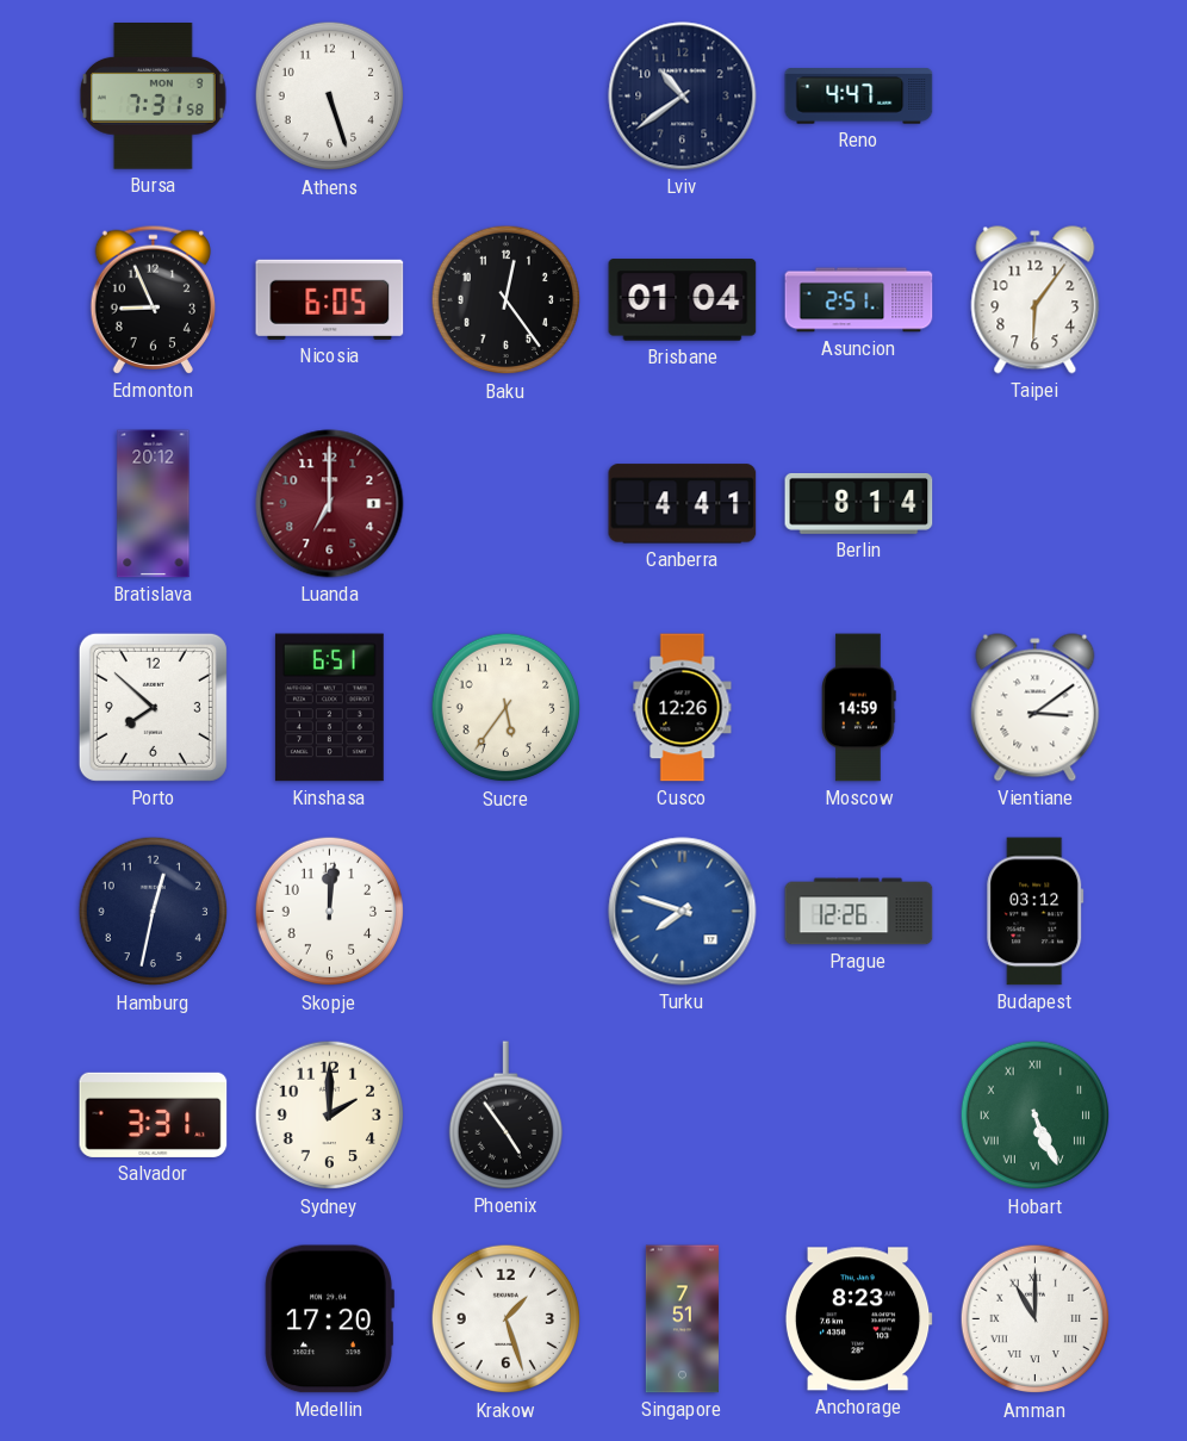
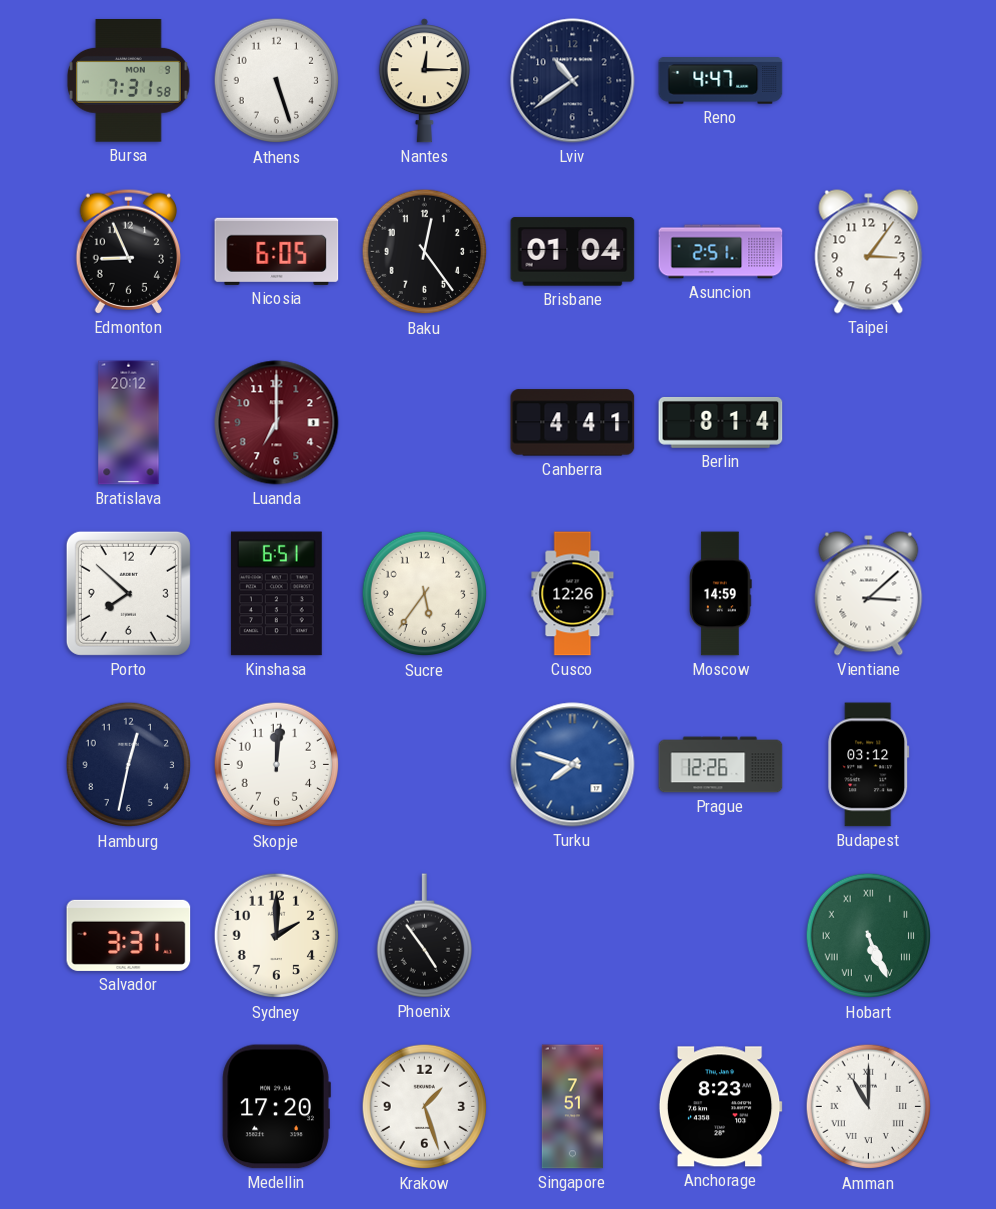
Nantes: none -> 12:15
Taipei: 6:06 -> 3:06
Vientiane: 3:09 -> 3:08
